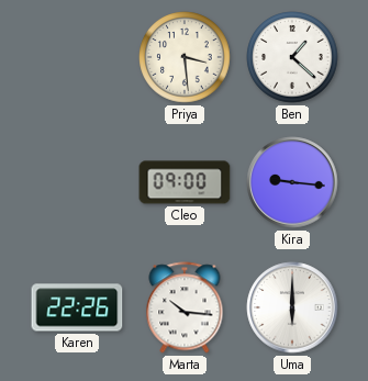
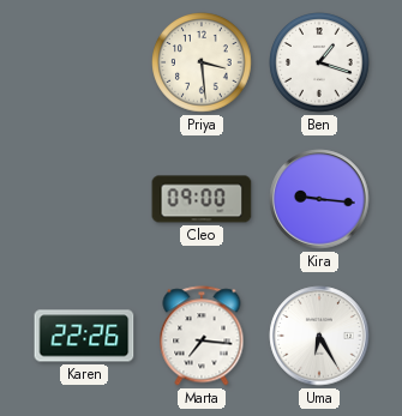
Ben: 1:22 -> 1:18
Marta: 10:16 -> 7:16
Uma: 6:00 -> 6:25
